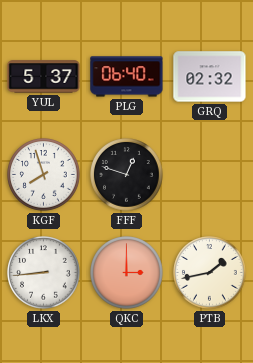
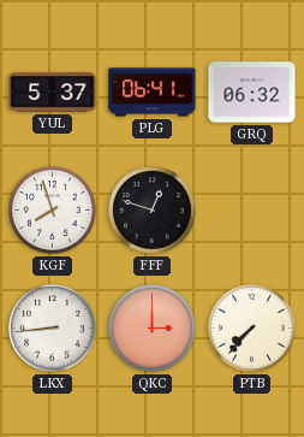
PLG: 06:40 -> 06:41
GRQ: 02:32 -> 06:32
PTB: 1:43 -> 7:37
